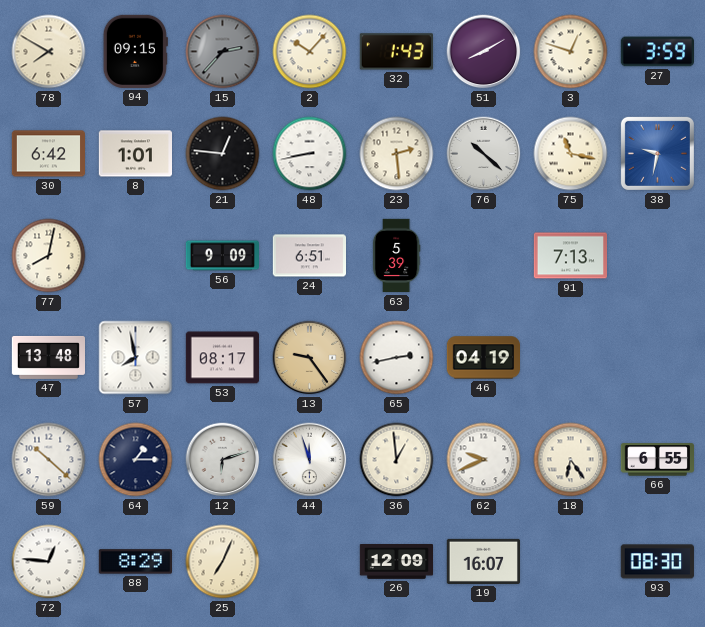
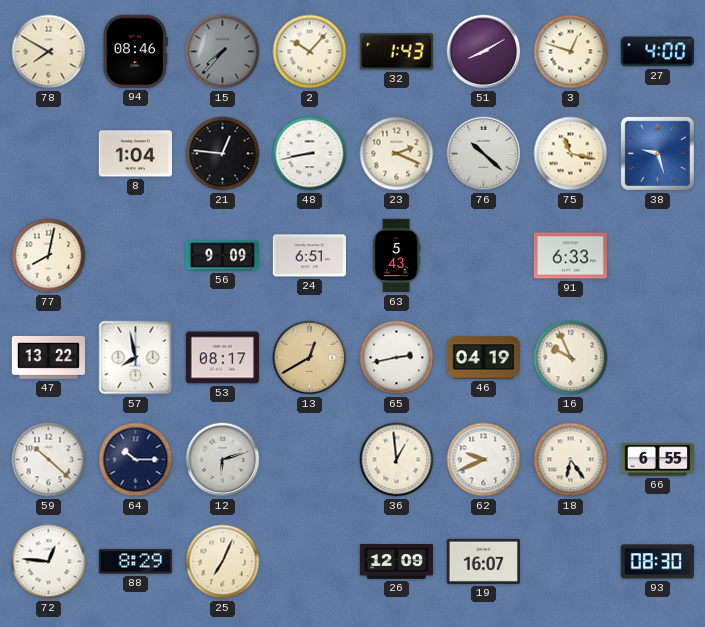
94: 09:15 -> 08:46
15: 2:37 -> 7:37
27: 3:59 -> 4:00
30: 6:42 -> none
8: 1:01 -> 1:04
23: 2:29 -> 2:19
38: 9:32 -> 9:27
63: 5:39 -> 5:43
91: 7:13 -> 6:33
47: 13:48 -> 13:22
13: 9:24 -> 12:40
16: none -> 9:56
64: 1:15 -> 10:15
44: 11:57 -> none
